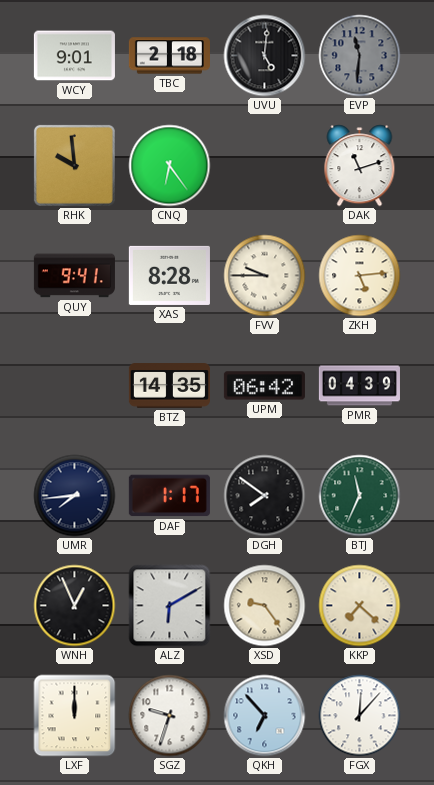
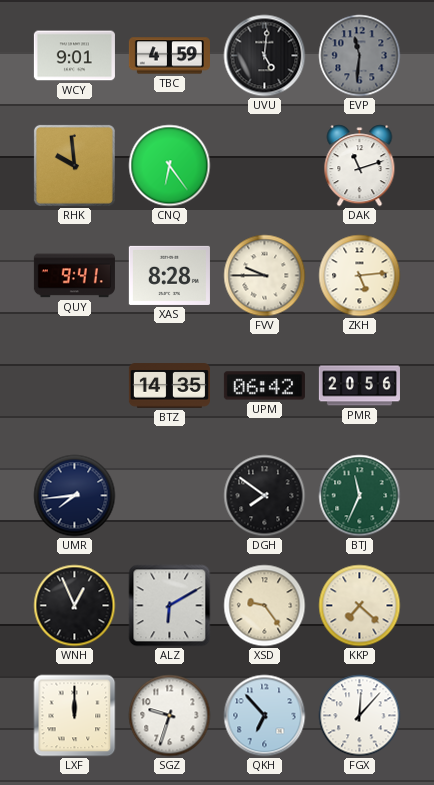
TBC: 2:18 -> 4:59
PMR: 04:39 -> 20:56
DAF: 1:17 -> none
